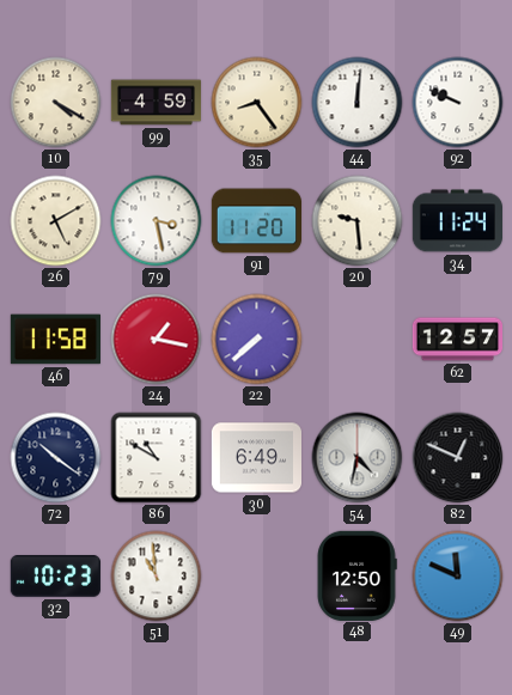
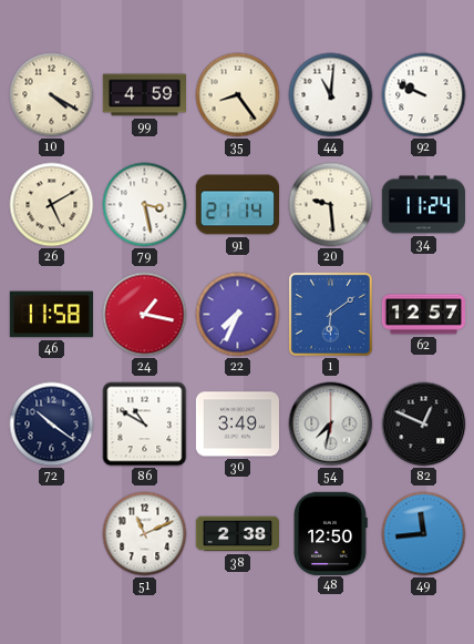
44: 12:01 -> 11:01
91: 11:20 -> 21:14
22: 7:38 -> 7:34
1: none -> 6:09
30: 6:49 -> 3:49
54: 4:32 -> 7:32
32: 10:23 -> none
51: 10:59 -> 11:11
38: none -> 2:38
49: 11:49 -> 11:44
